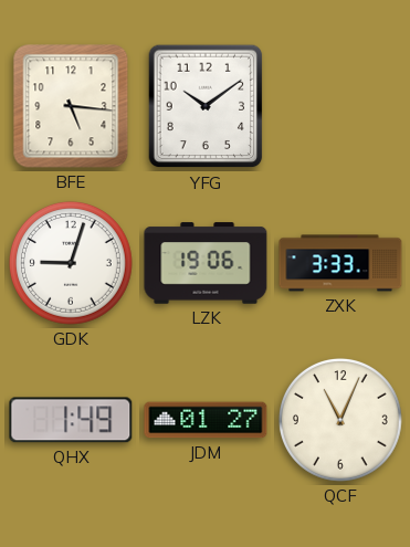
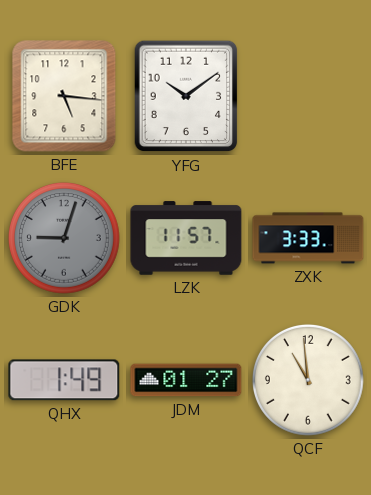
GDK dial: white -> grey
LZK: 19:06 -> 11:57
QCF: 11:04 -> 10:59
